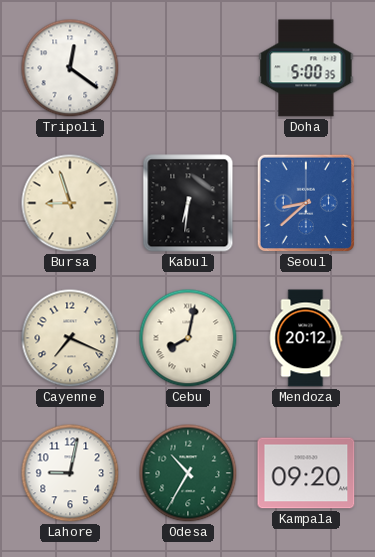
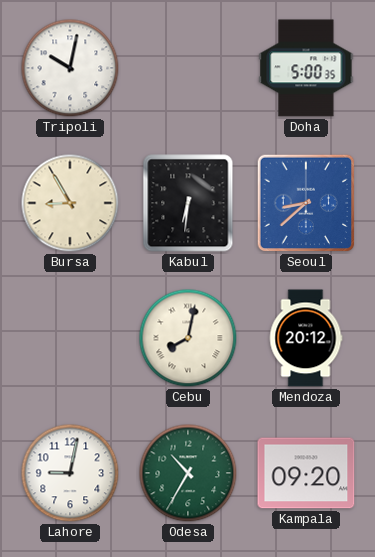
Tripoli: 12:21 -> 10:02
Bursa: 8:57 -> 8:55
Cayenne: 7:19 -> none
